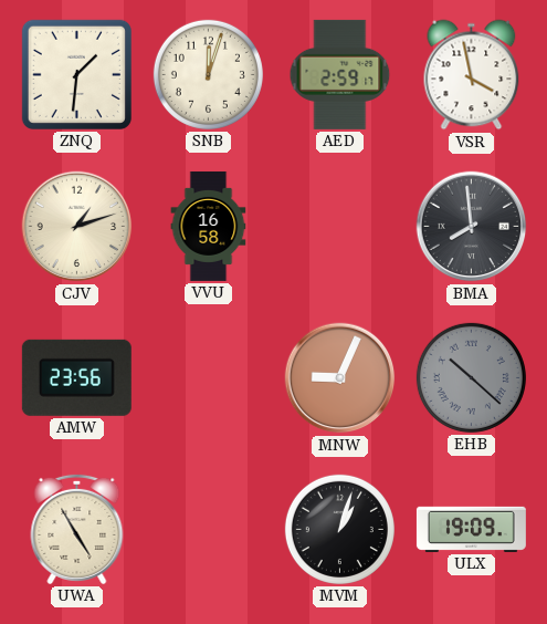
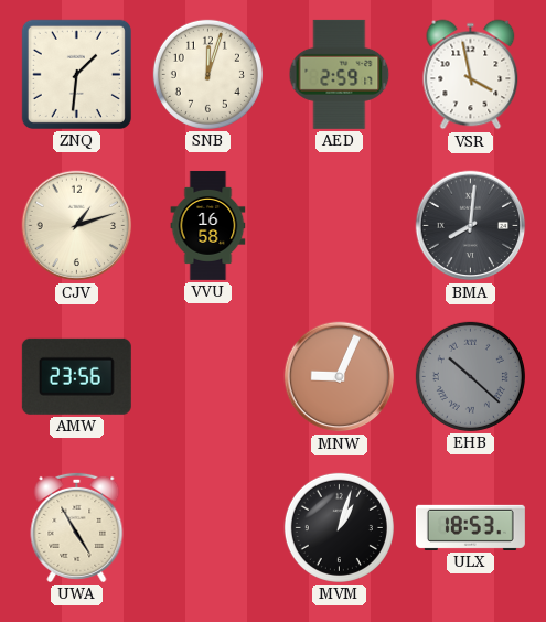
BMA: 7:59 -> 8:01
ULX: 19:09 -> 18:53
